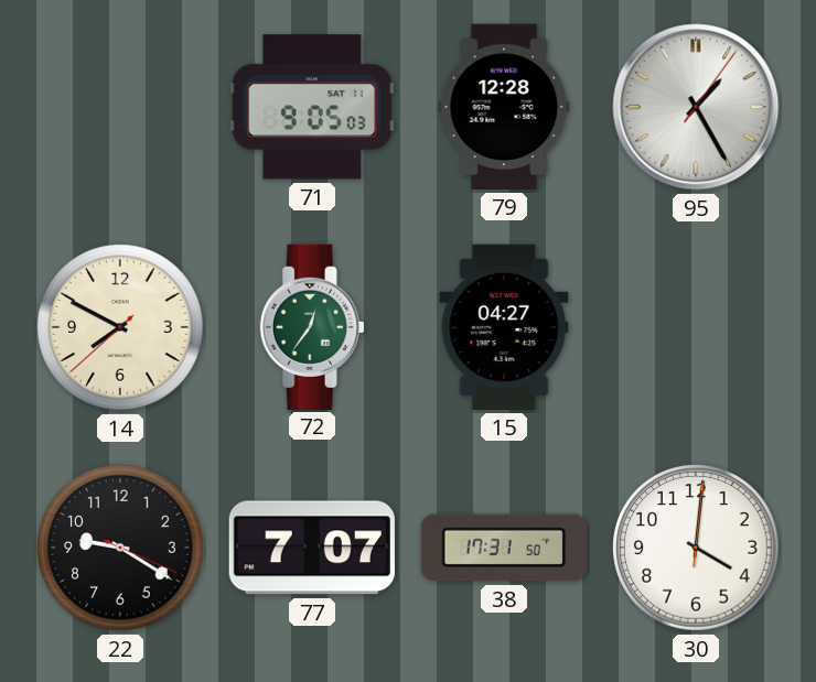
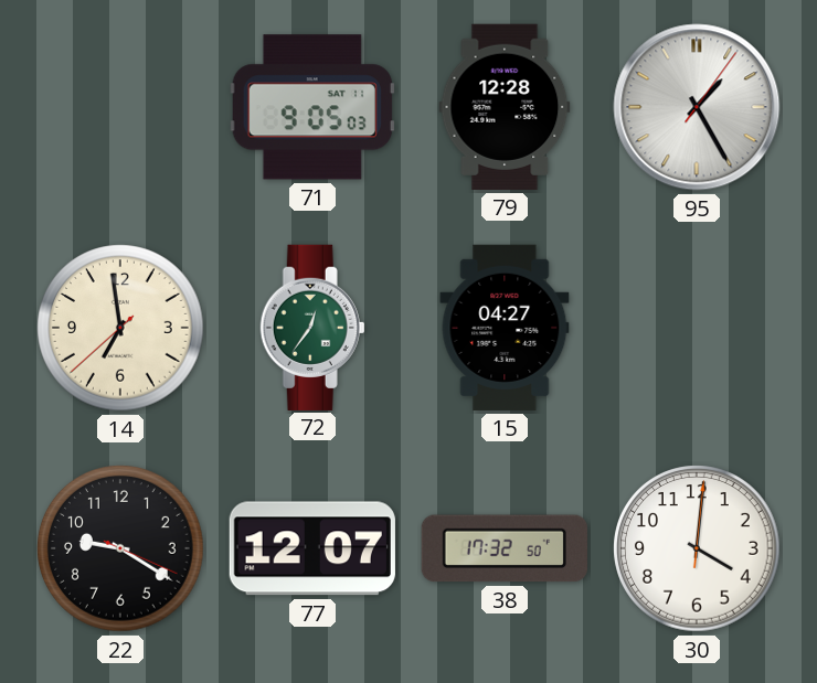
14: 7:49 -> 6:58
77: 7:07 -> 12:07
38: 17:31 -> 17:32
